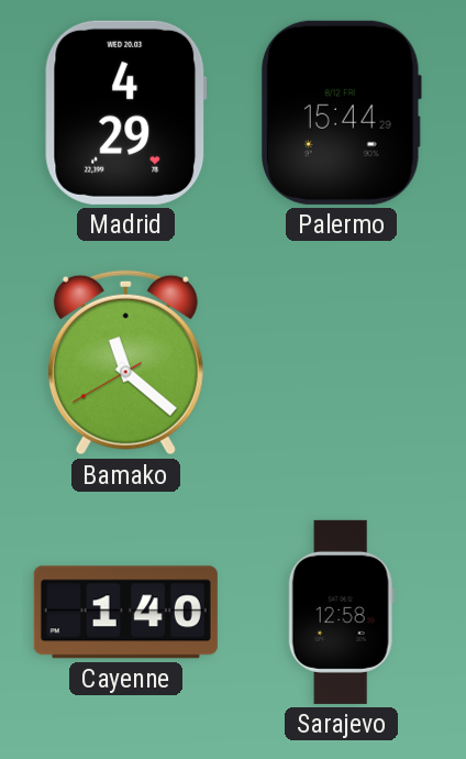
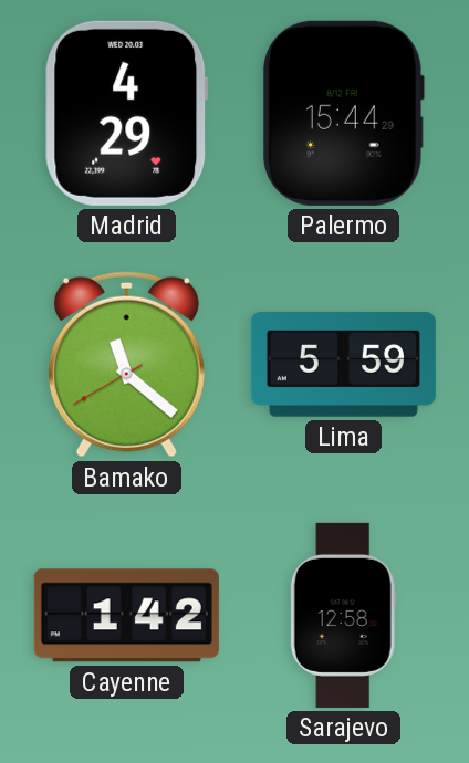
Lima: none -> 5:59
Cayenne: 1:40 -> 1:42
